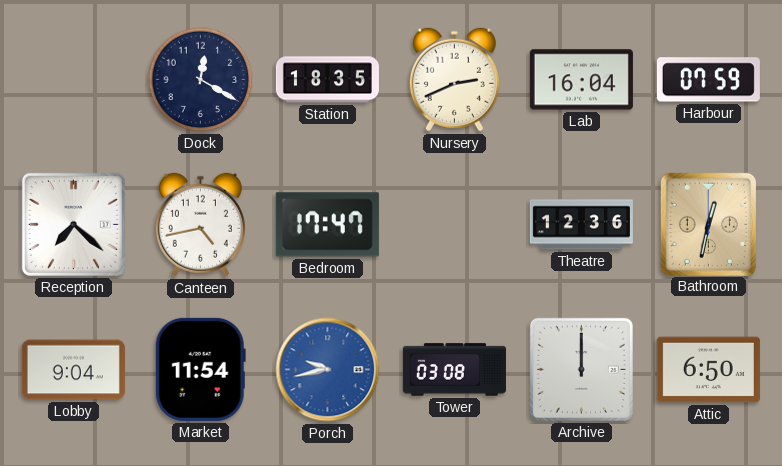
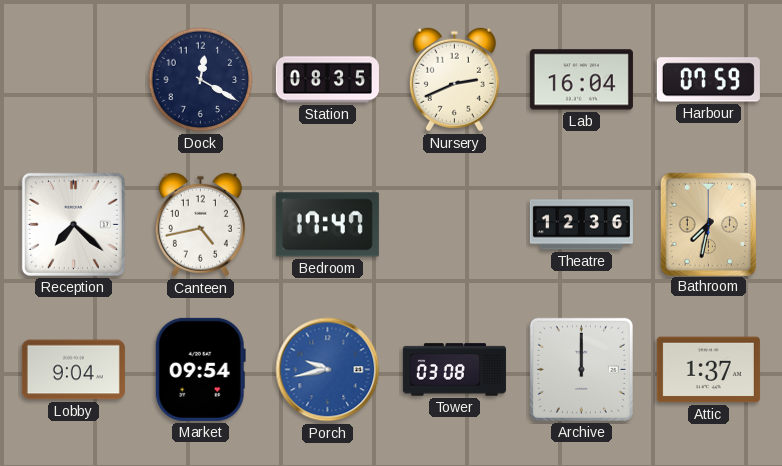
Station: 18:35 -> 08:35
Bathroom: 12:32 -> 7:32
Market: 11:54 -> 09:54
Attic: 6:50 -> 1:37
